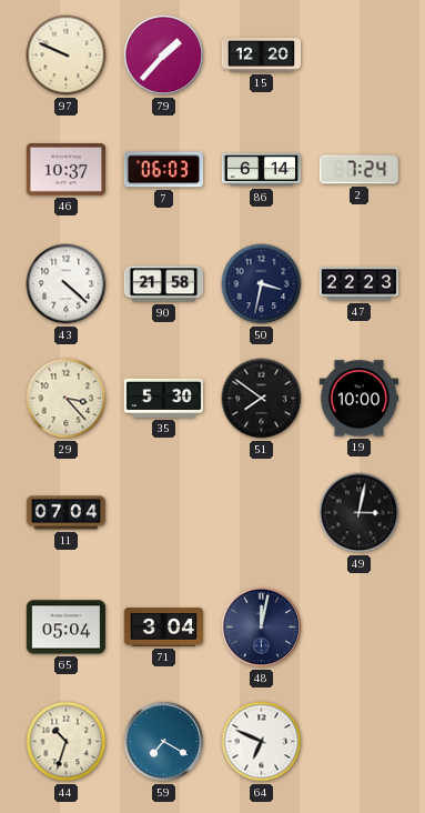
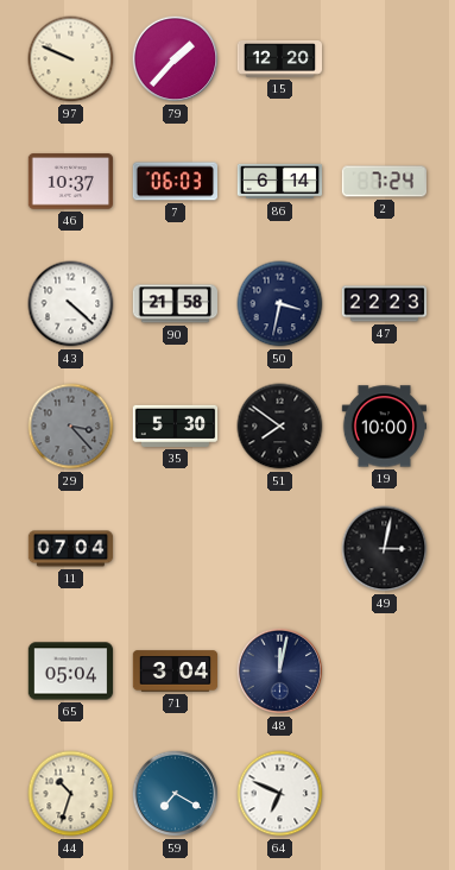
29 dial: cream -> grey
